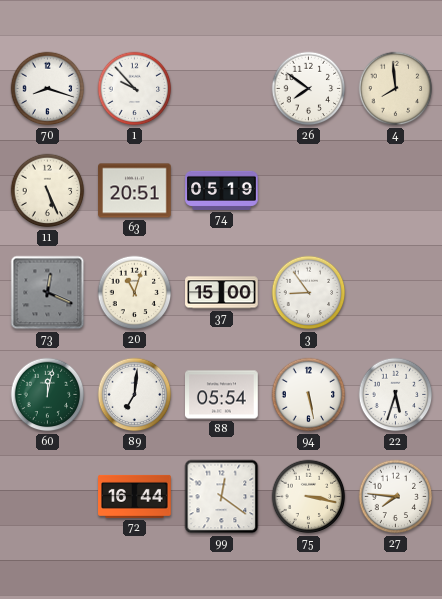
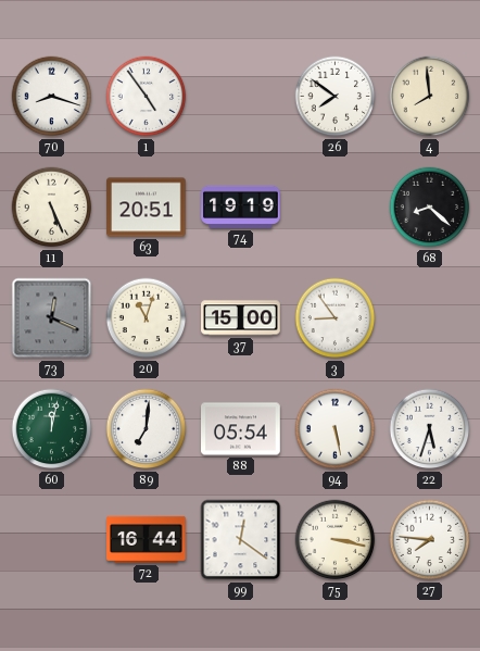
1: 9:53 -> 4:54
74: 05:19 -> 19:19
68: none -> 8:22
